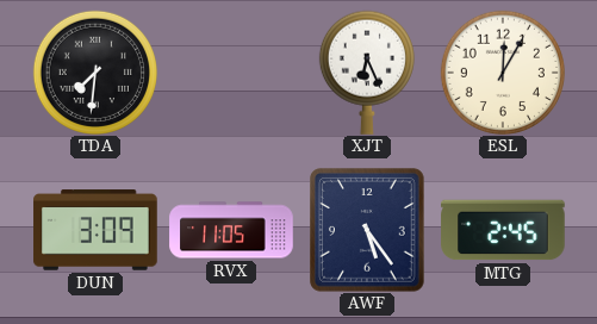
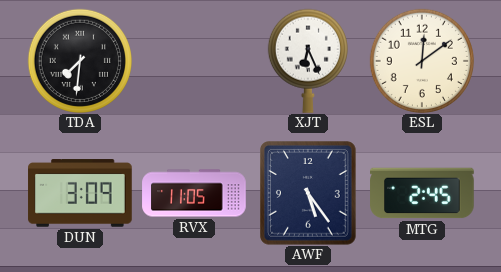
ESL: 12:05 -> 12:09
